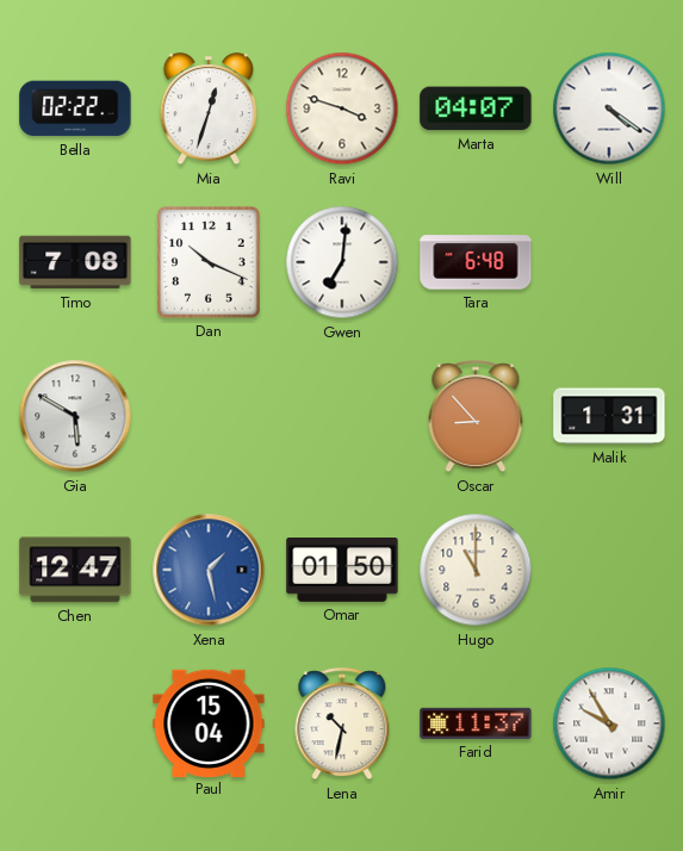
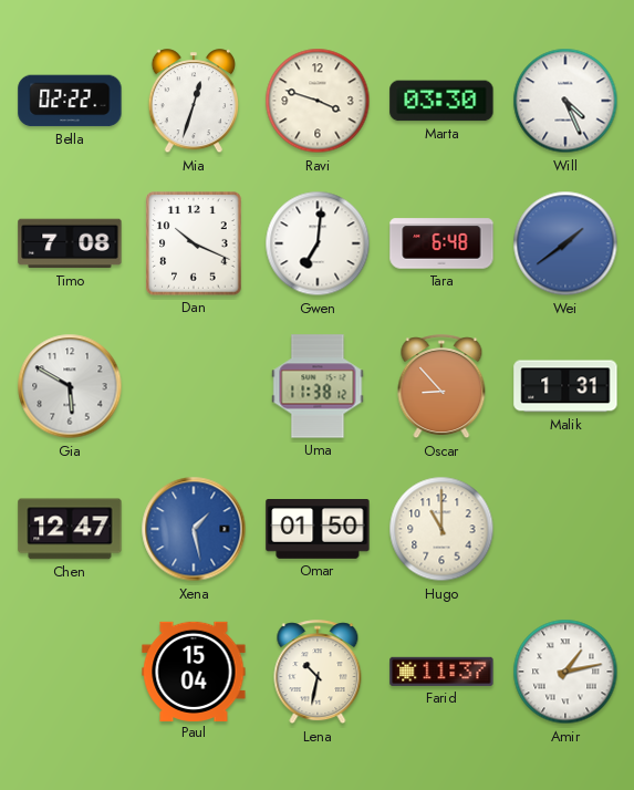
Marta: 04:07 -> 03:30
Will: 4:21 -> 4:26
Wei: none -> 1:39
Uma: none -> 11:38
Amir: 9:55 -> 1:13
